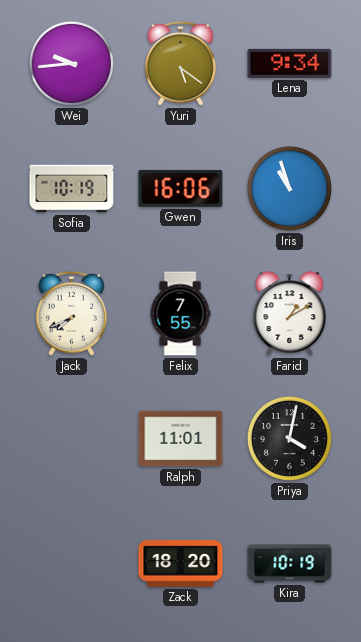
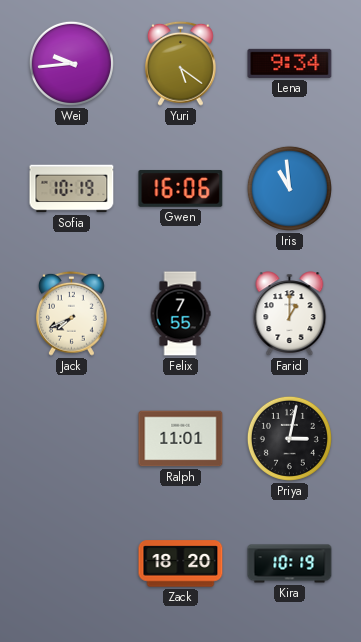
Iris: 10:57 -> 10:59
Farid: 1:10 -> 1:00
Priya: 4:02 -> 3:02
